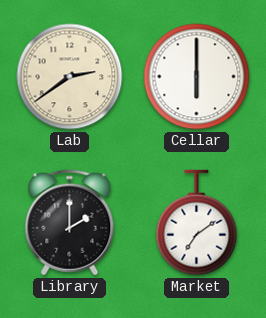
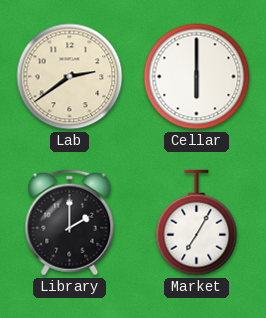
Market: 7:09 -> 7:05
